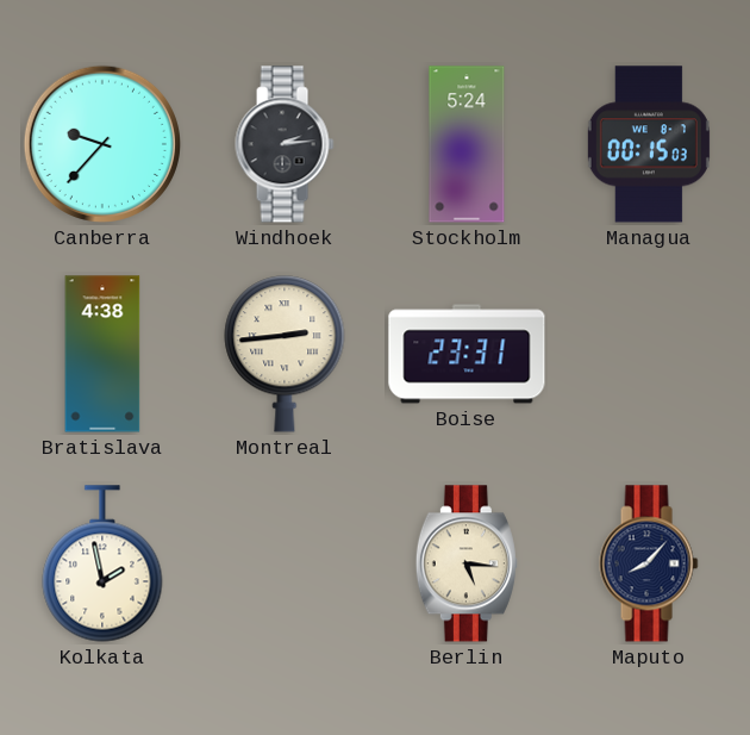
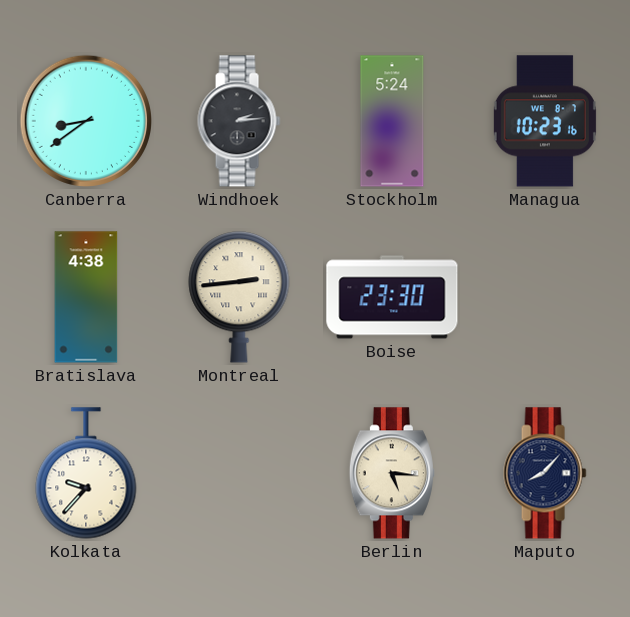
Canberra: 9:37 -> 8:39
Managua: 00:15 -> 10:23
Boise: 23:31 -> 23:30
Kolkata: 1:58 -> 9:37
